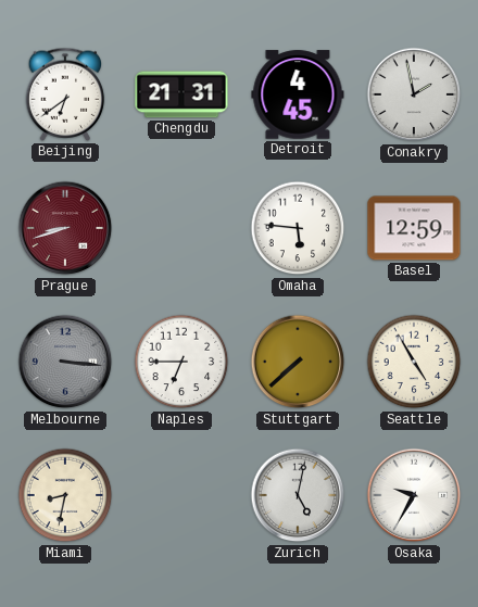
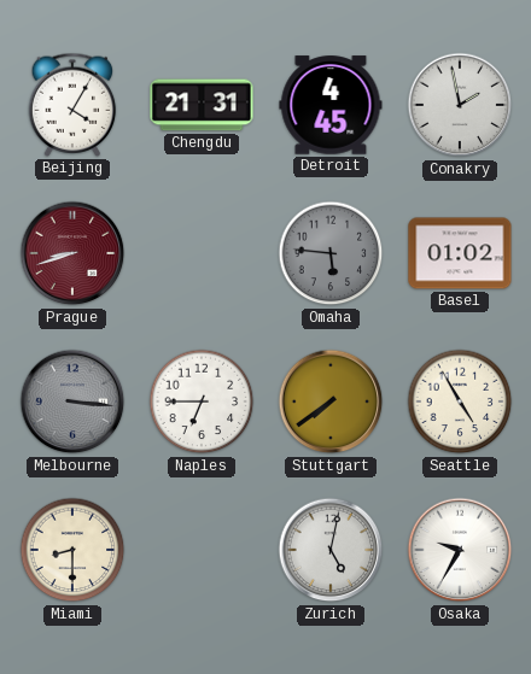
Beijing: 6:39 -> 4:05
Omaha dial: white -> grey
Basel: 12:59 -> 01:02
Stuttgart: 7:38 -> 7:39
Miami: 8:32 -> 8:30
